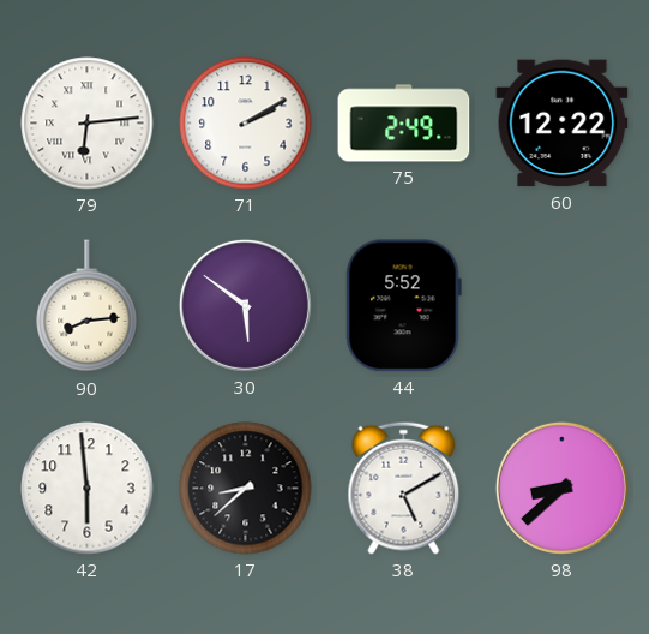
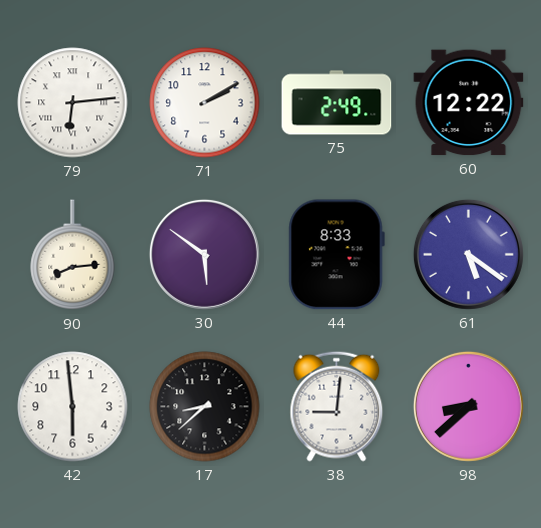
44: 5:52 -> 8:33
61: none -> 5:21
38: 5:10 -> 9:01
